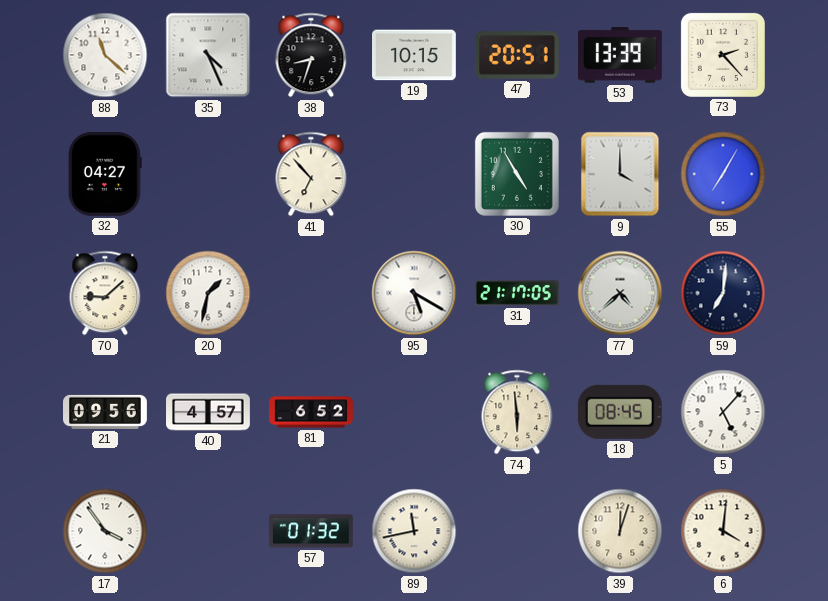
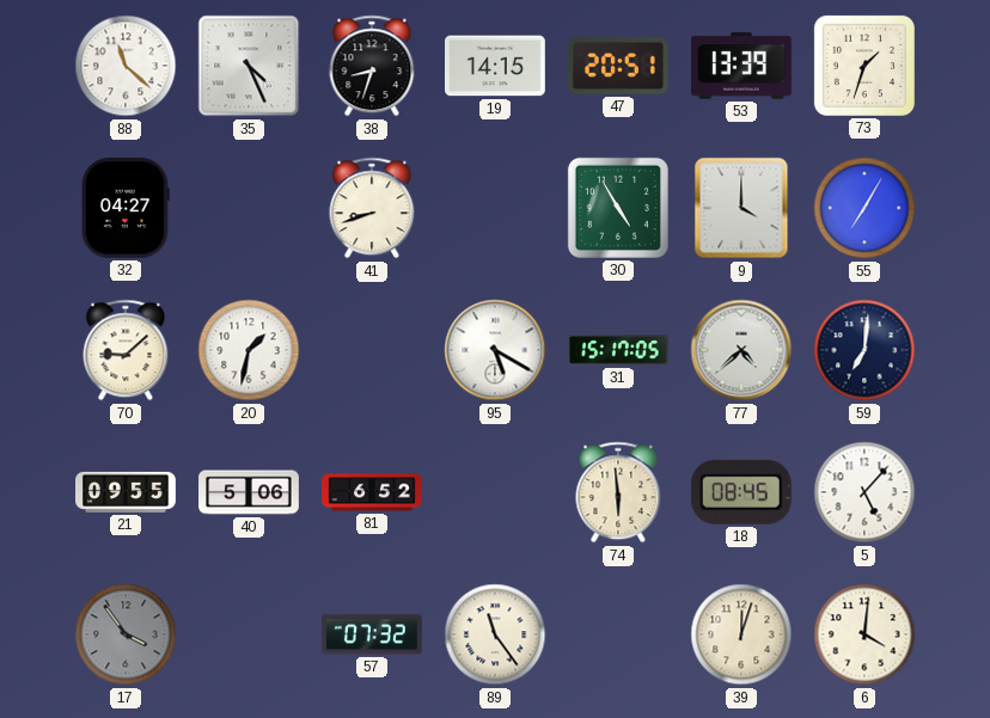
19: 10:15 -> 14:15
73: 2:23 -> 1:33
41: 6:53 -> 8:42
31: 21:17 -> 15:17
21: 09:56 -> 09:55
40: 4:57 -> 5:06
17 dial: white -> grey
57: 01:32 -> 07:32
89: 11:43 -> 11:24
